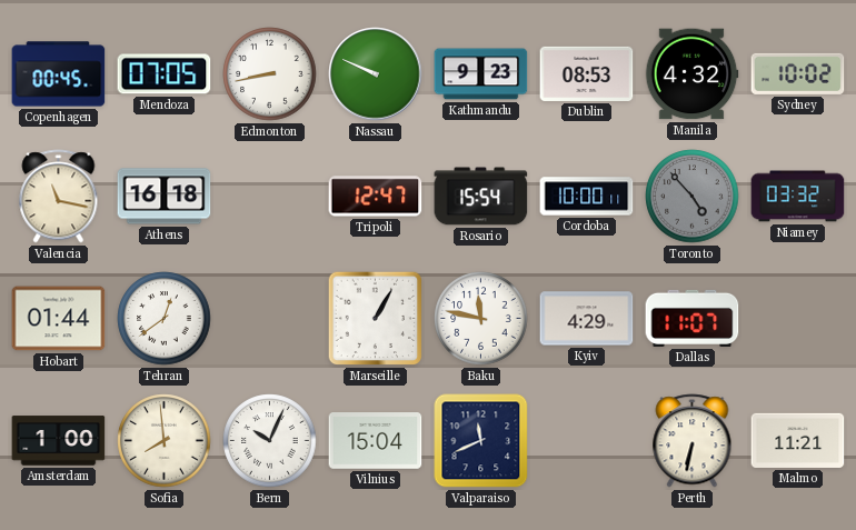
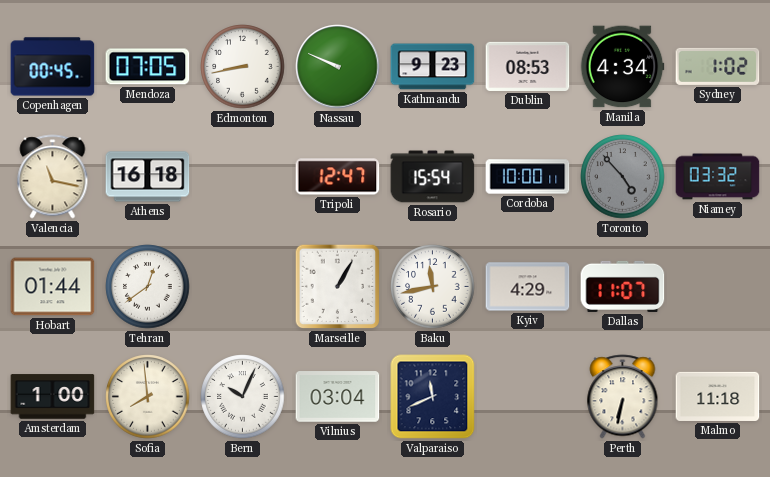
Manila: 4:32 -> 4:34
Sydney: 10:02 -> 1:02
Baku: 11:47 -> 11:43
Vilnius: 15:04 -> 03:04
Malmo: 11:21 -> 11:18
